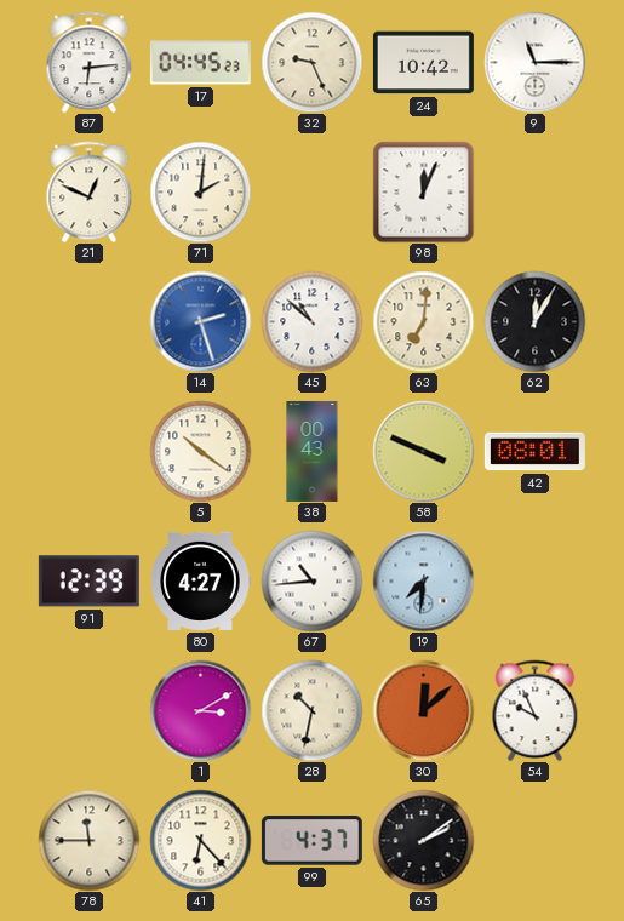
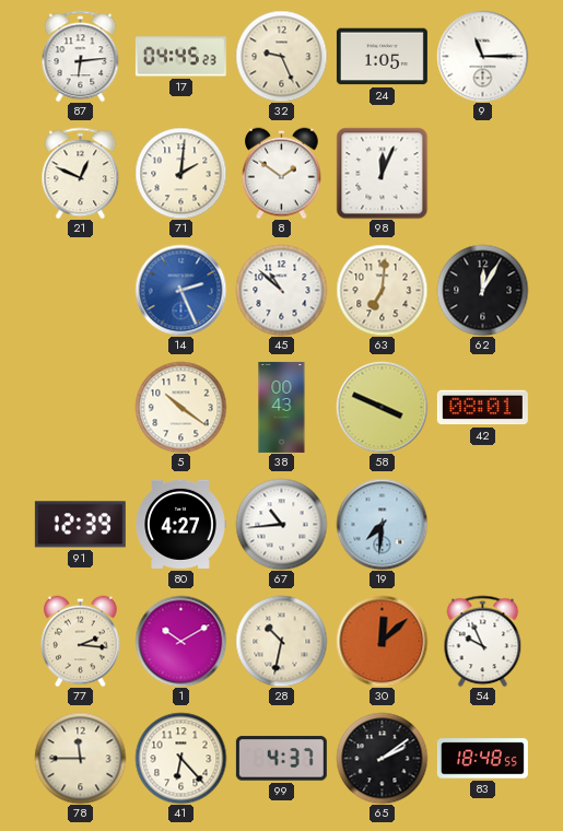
24: 10:42 -> 1:05
8: none -> 1:51
14: 2:27 -> 2:26
77: none -> 2:16
1: 3:10 -> 10:10
83: none -> 18:48
